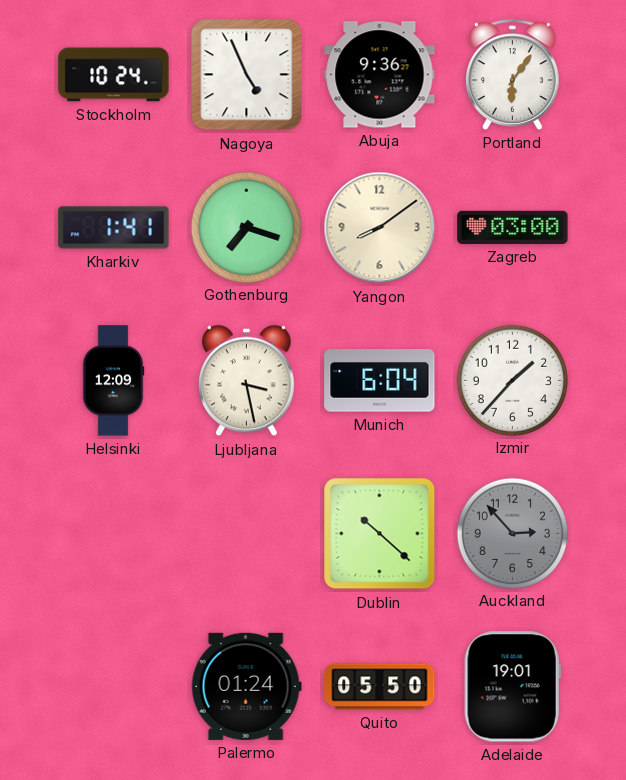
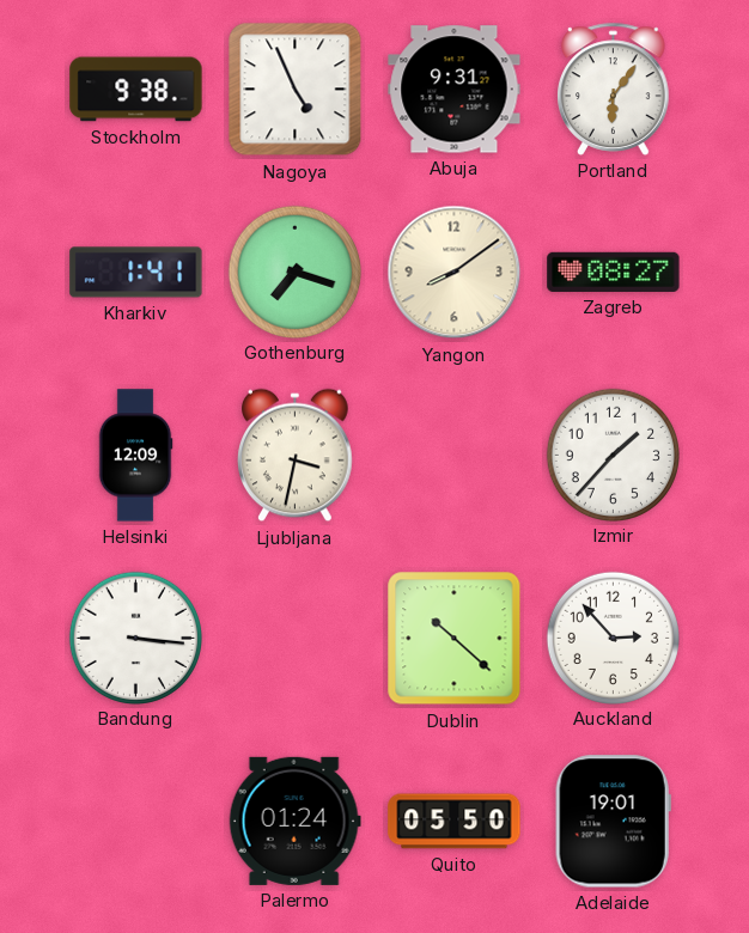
Stockholm: 10:24 -> 9:38
Abuja: 9:36 -> 9:31
Zagreb: 03:00 -> 08:27
Ljubljana: 3:28 -> 3:32
Munich: 6:04 -> none
Bandung: none -> 3:16
Auckland dial: grey -> white
